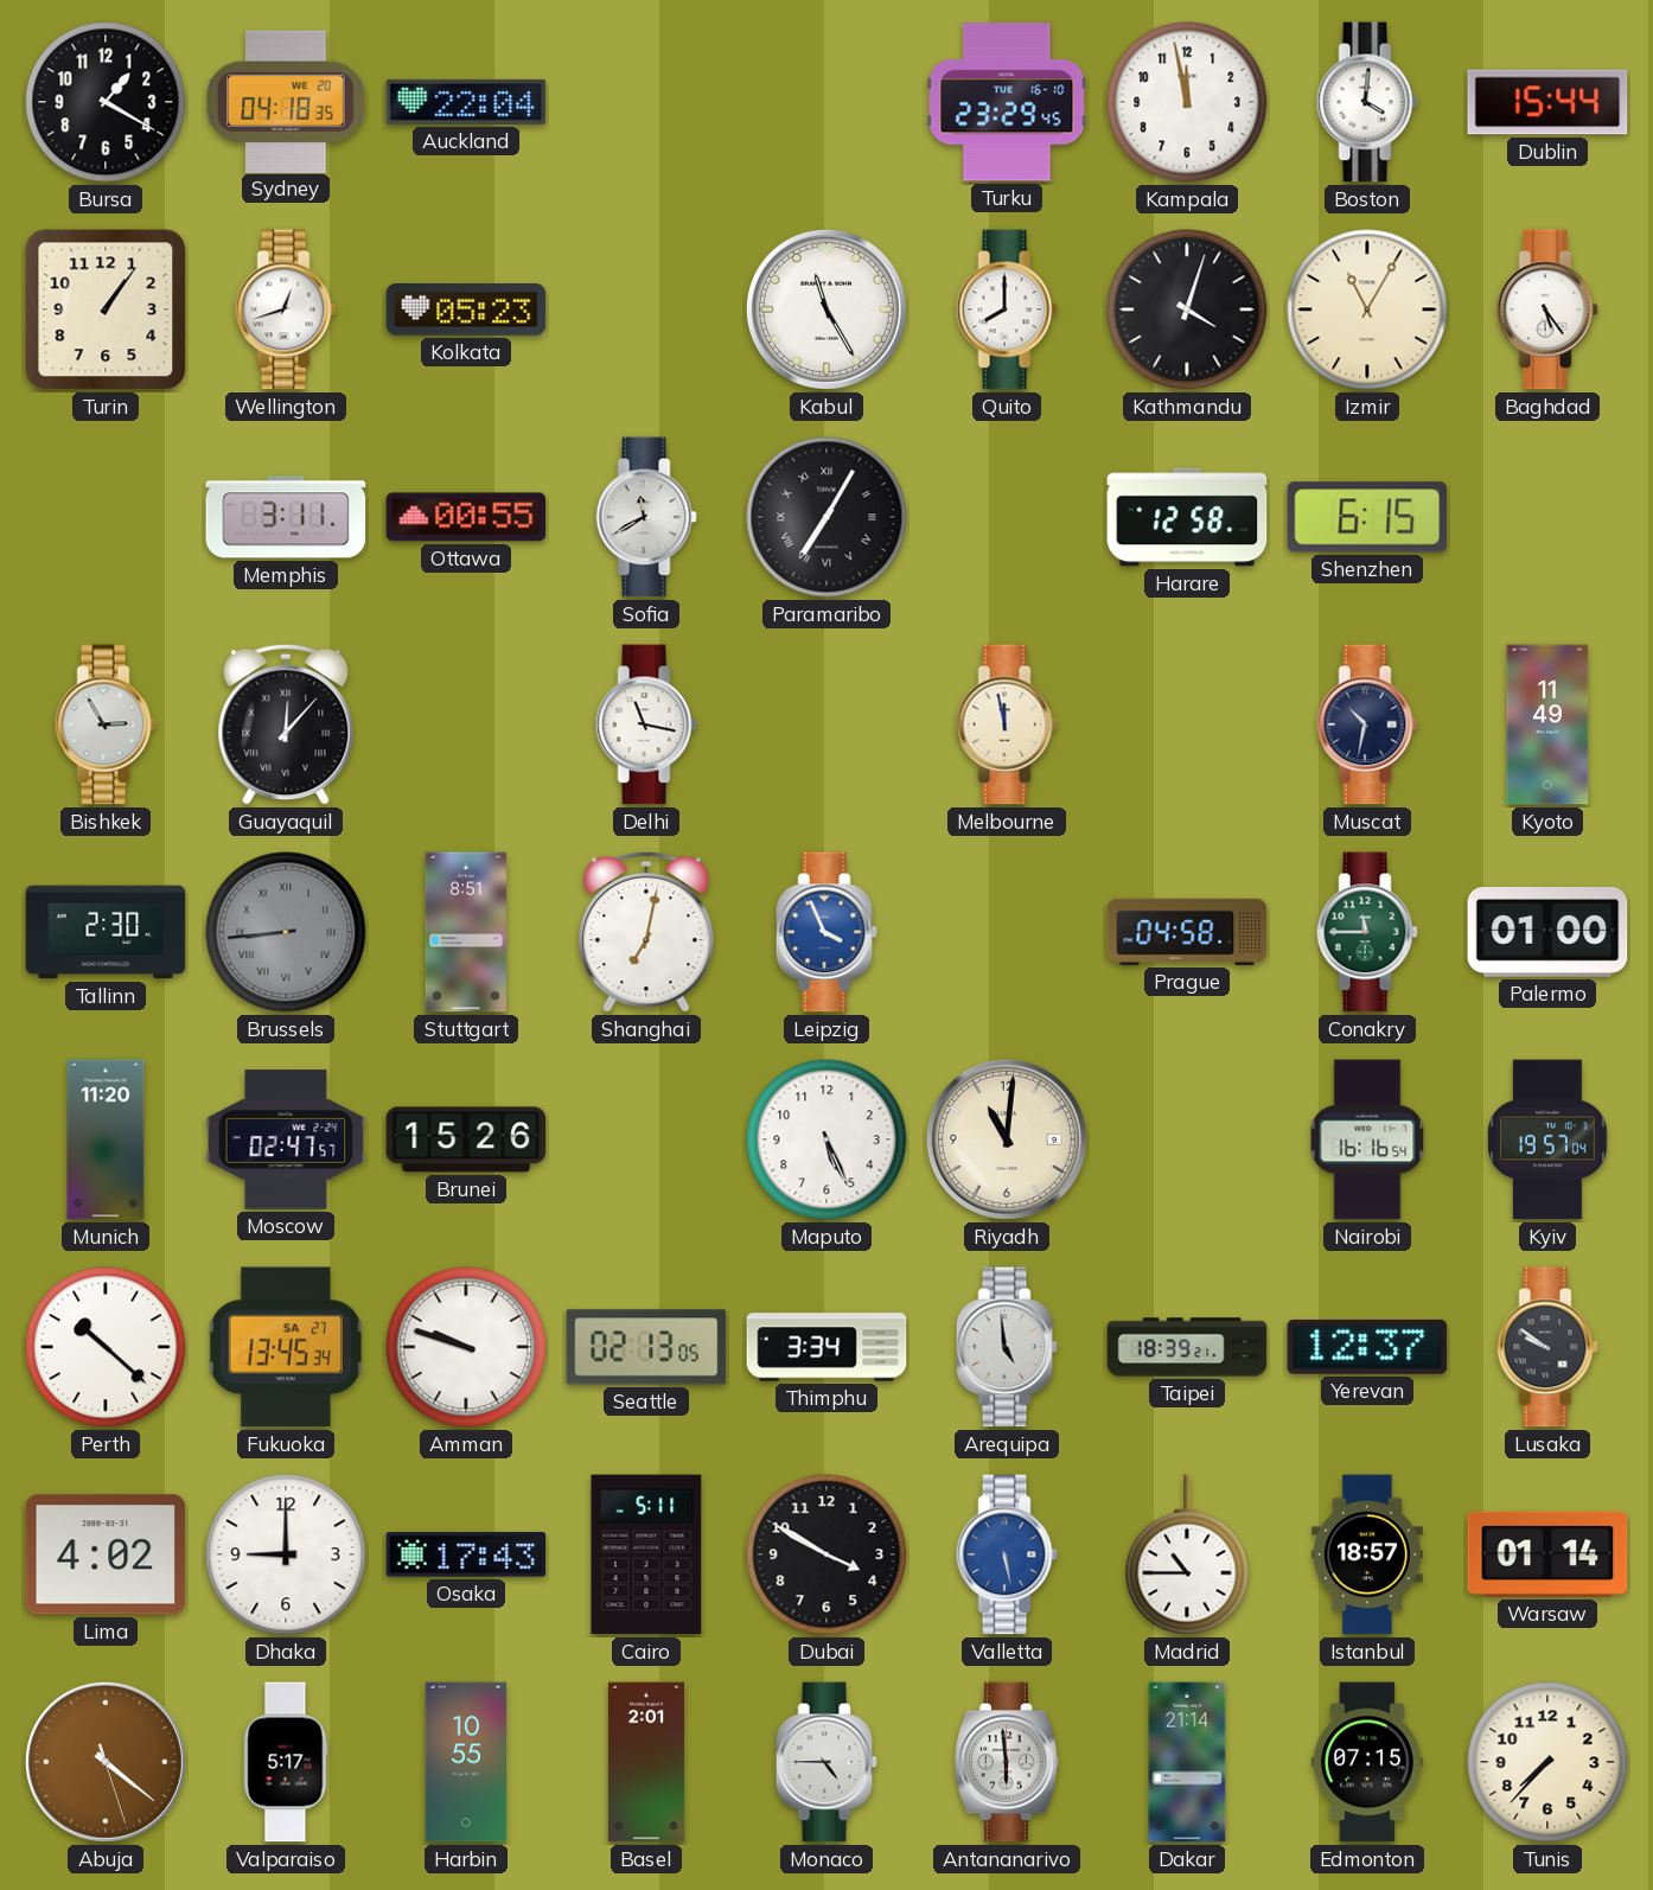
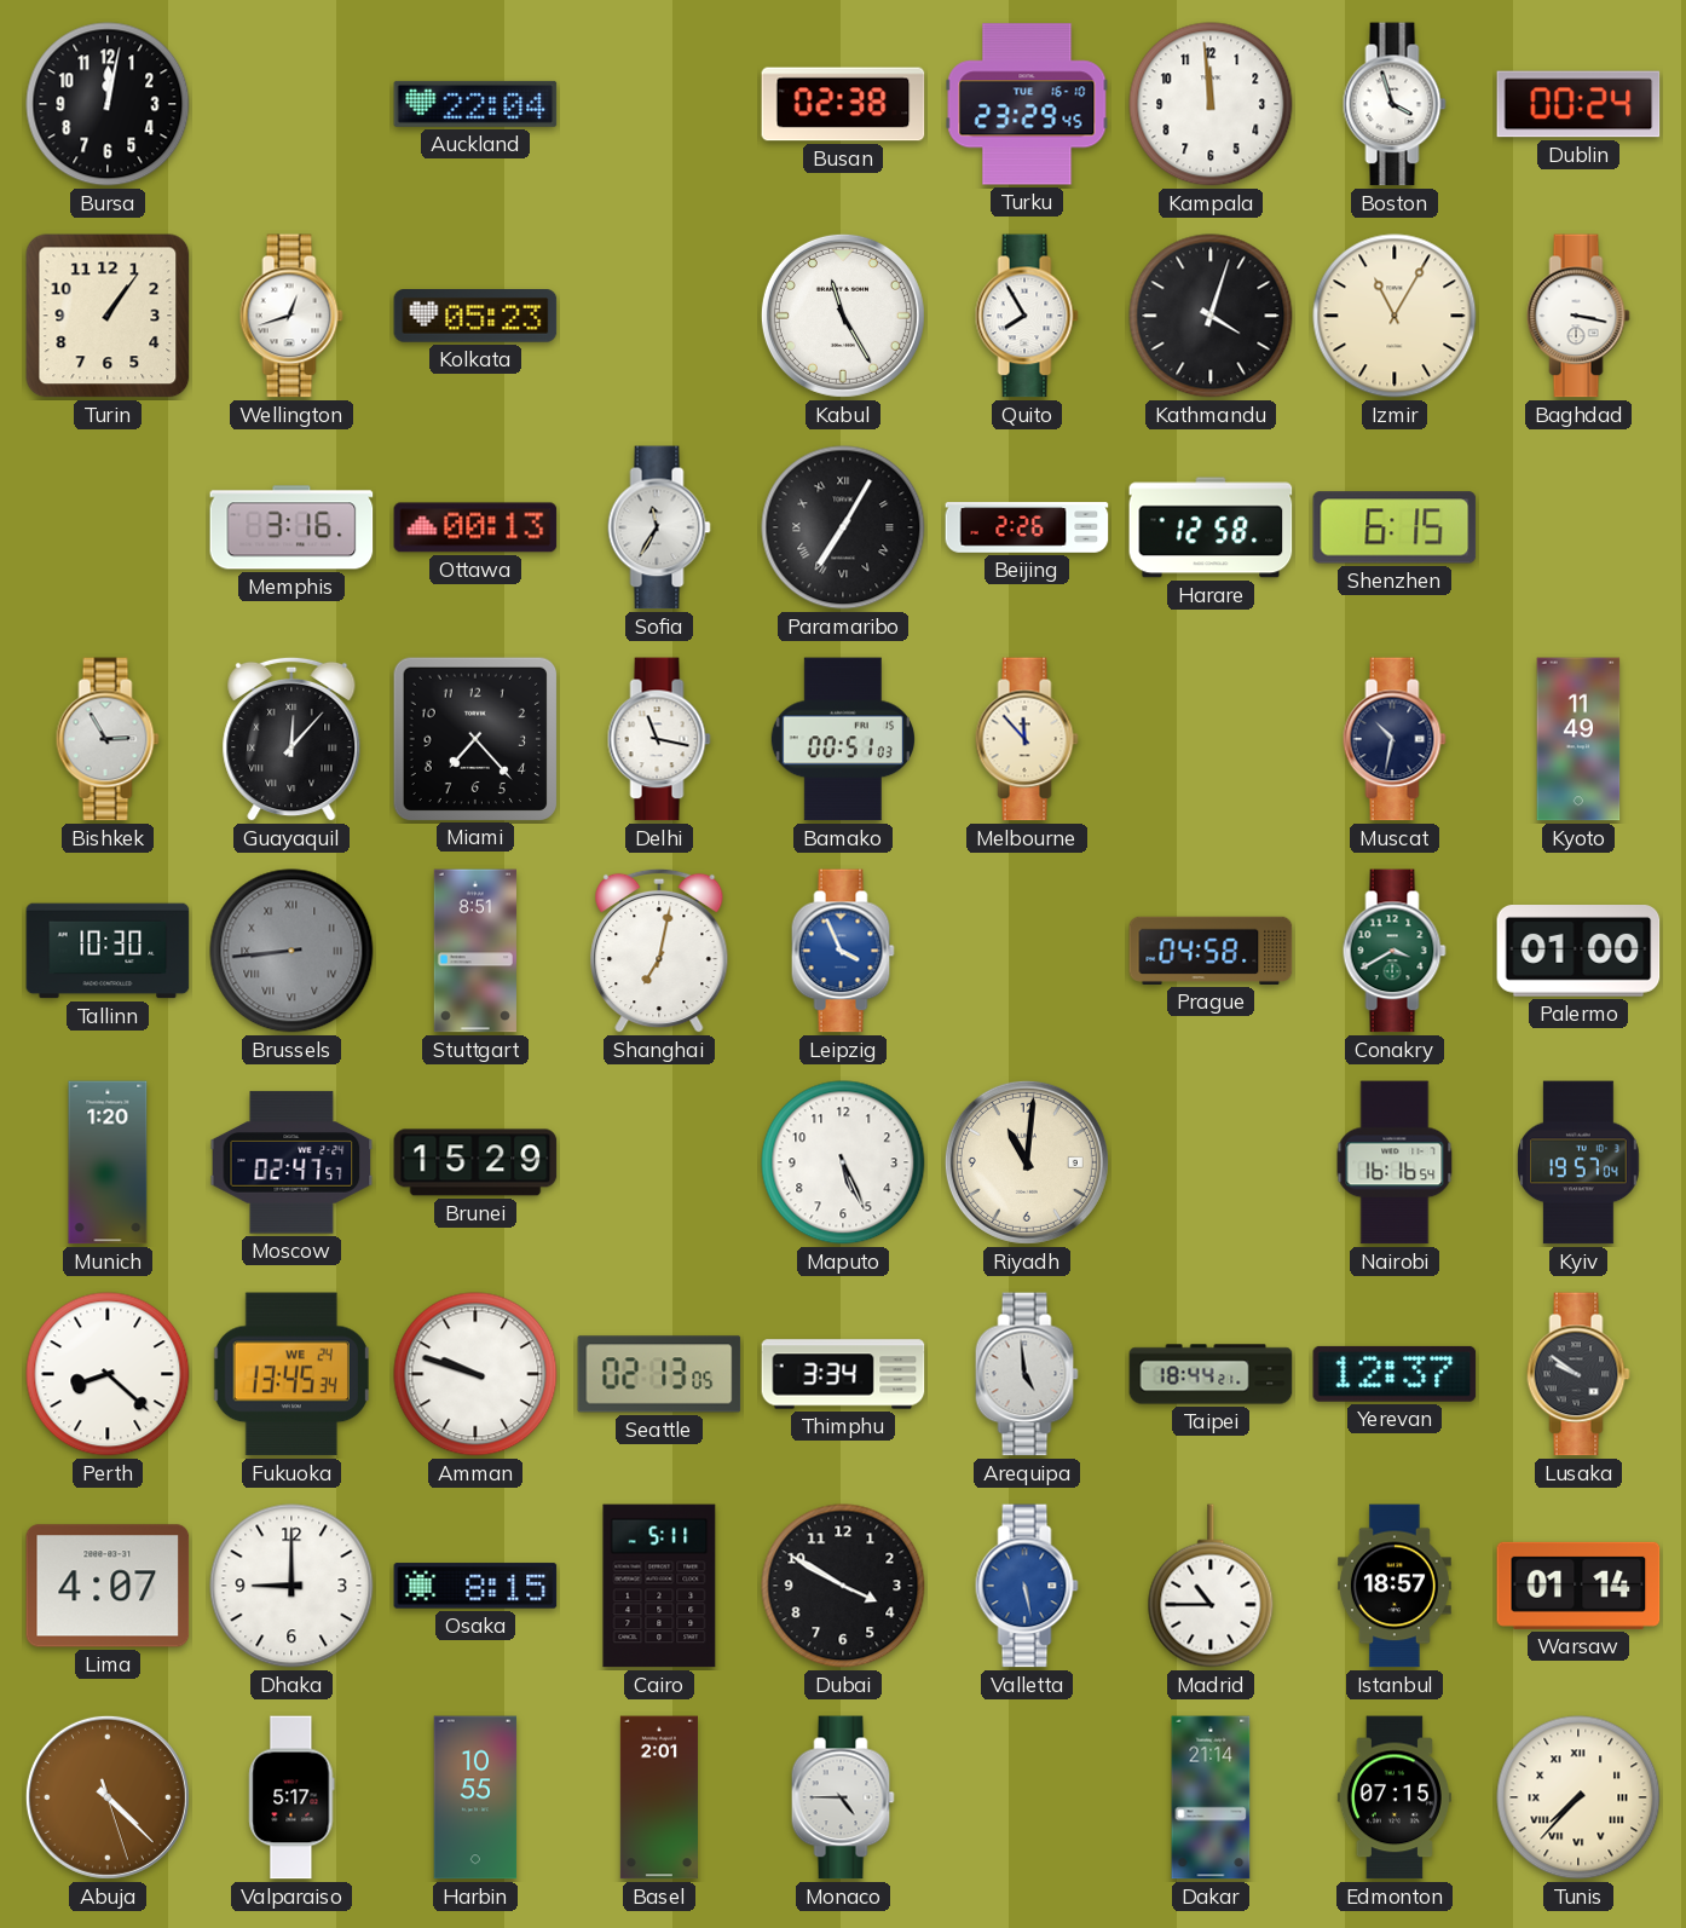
Bursa: 1:20 -> 12:02
Sydney: 04:18 -> none
Busan: none -> 02:38
Kampala: 11:58 -> 11:59
Boston: 4:01 -> 3:57
Dublin: 15:44 -> 00:24
Quito: 8:00 -> 7:55
Baghdad: 5:24 -> 3:17
Memphis: 3:11 -> 3:16
Ottawa: 00:55 -> 00:13
Sofia: 11:40 -> 11:35
Beijing: none -> 2:26
Miami: none -> 7:23
Bamako: none -> 00:51
Melbourne: 11:58 -> 11:53
Tallinn: 2:30 -> 10:30
Conakry: 11:45 -> 3:40
Munich: 11:20 -> 1:20
Brunei: 15:26 -> 15:29
Perth: 10:22 -> 8:22
Fukuoka date: SA 27 -> WE 24
Taipei: 18:39 -> 18:44
Lima: 4:02 -> 4:07
Osaka: 17:43 -> 8:15
Abuja: 4:21 -> 4:22
Antananarivo: 5:59 -> none
Tunis numerals: Arabic -> Roman
